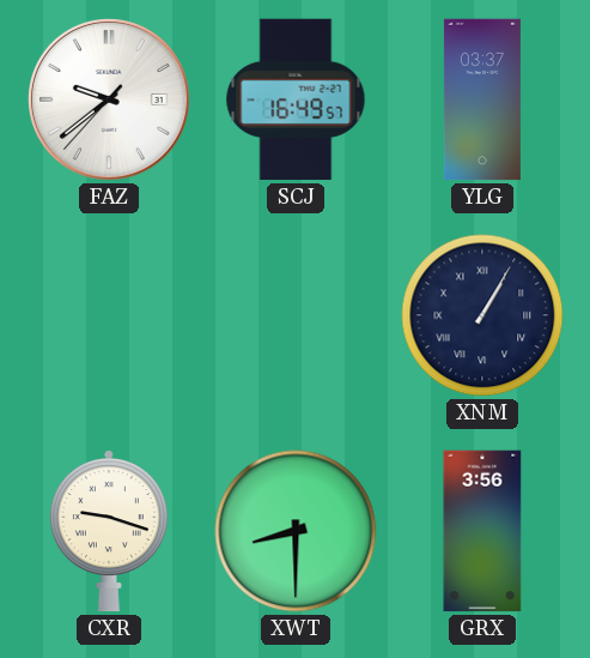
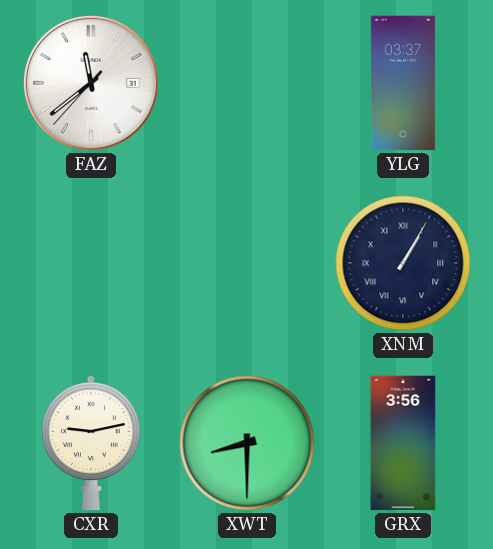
FAZ: 9:38 -> 11:38
SCJ: 16:49 -> none
CXR: 9:18 -> 9:13
